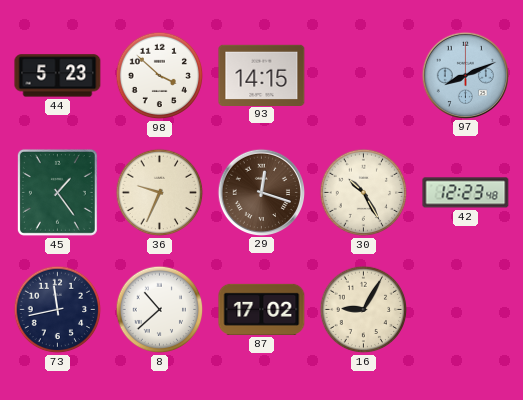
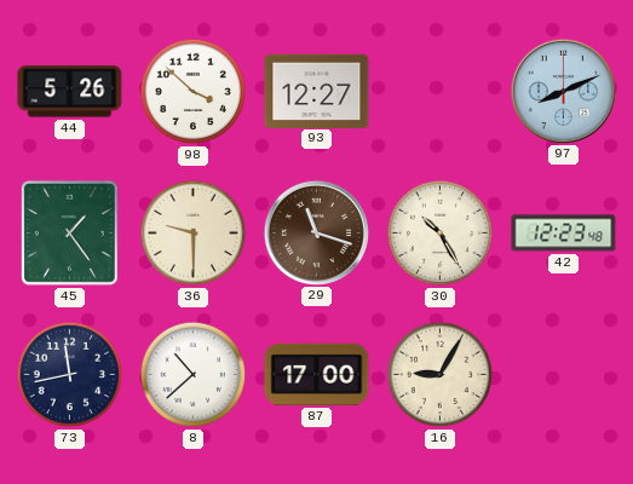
44: 5:23 -> 5:26
93: 14:15 -> 12:27
36: 9:34 -> 9:30
29: 12:18 -> 11:18
87: 17:02 -> 17:00
